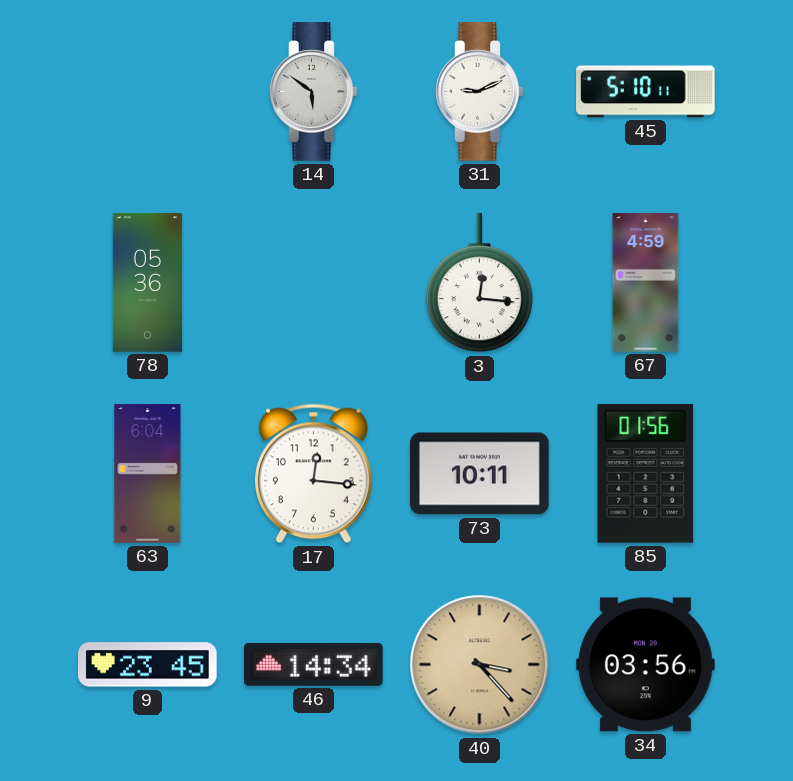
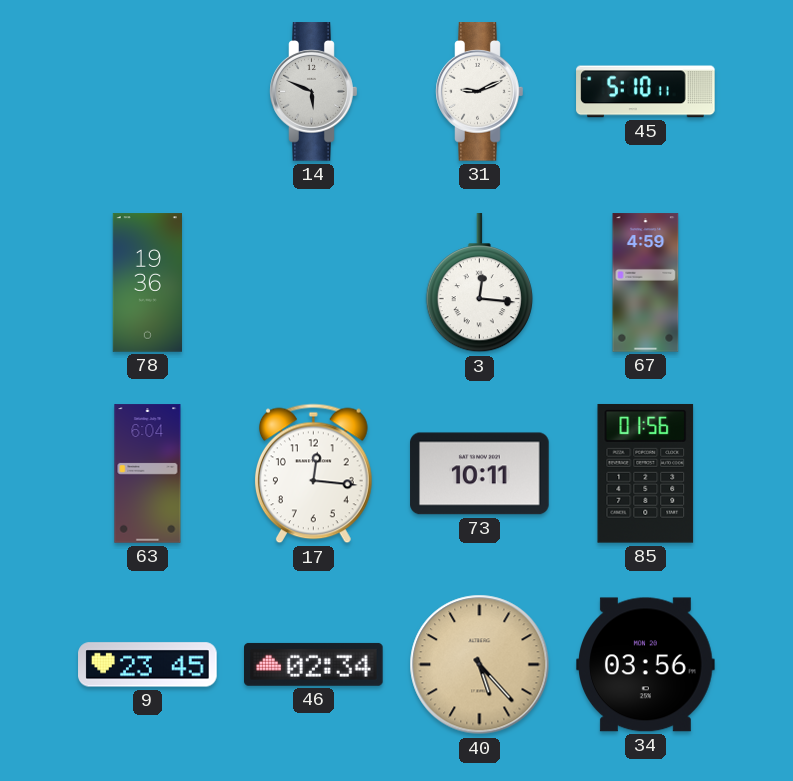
14: 5:51 -> 5:49
78: 05:36 -> 19:36
46: 14:34 -> 02:34
40: 3:23 -> 5:23
